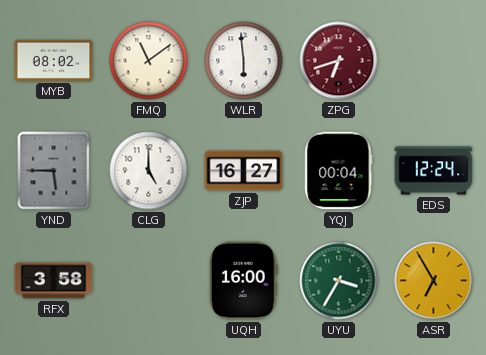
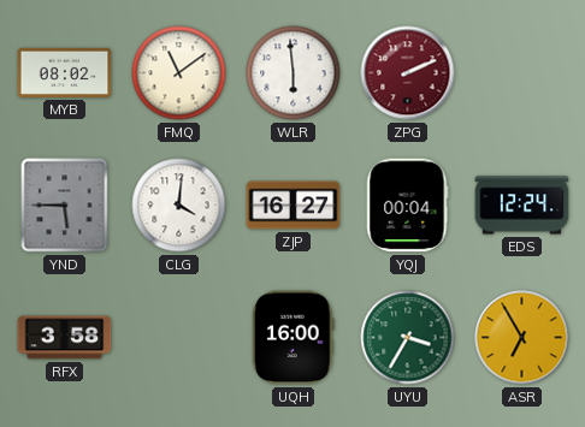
ZPG: 6:42 -> 2:11
CLG: 5:00 -> 4:01
